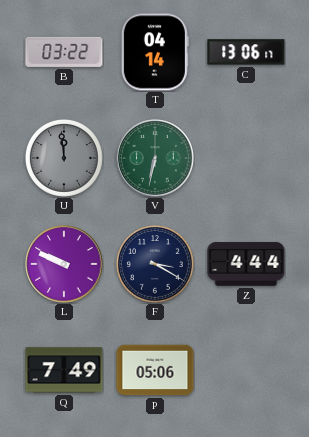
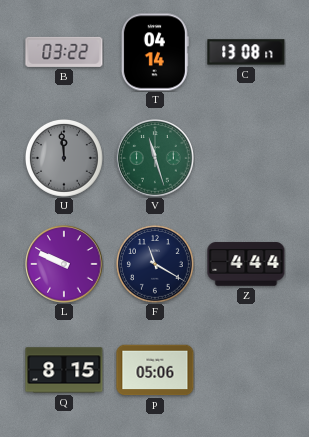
C: 13:06 -> 13:08
V: 6:32 -> 11:27
F: 3:20 -> 11:20
Q: 7:49 -> 8:15
